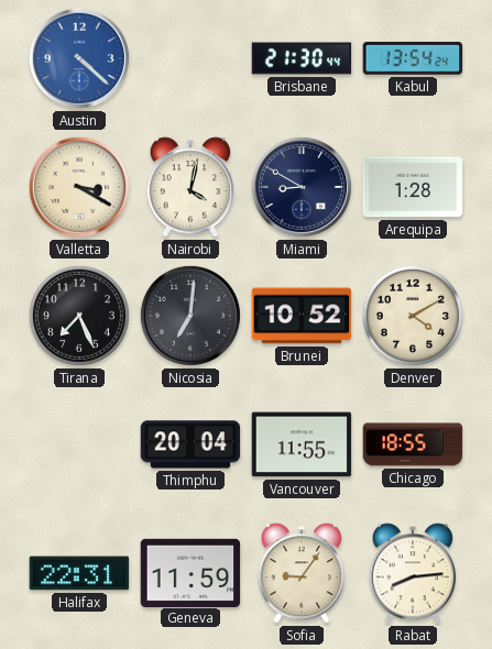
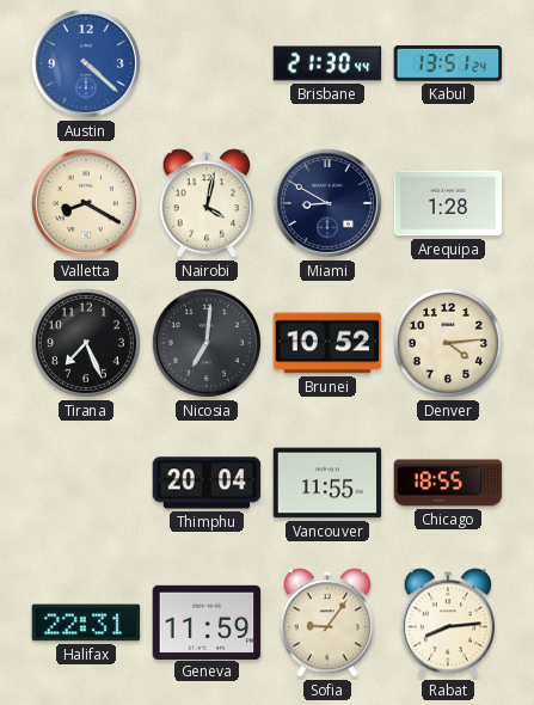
Kabul: 13:54 -> 13:51
Valletta: 3:20 -> 8:20
Denver: 4:10 -> 4:14
